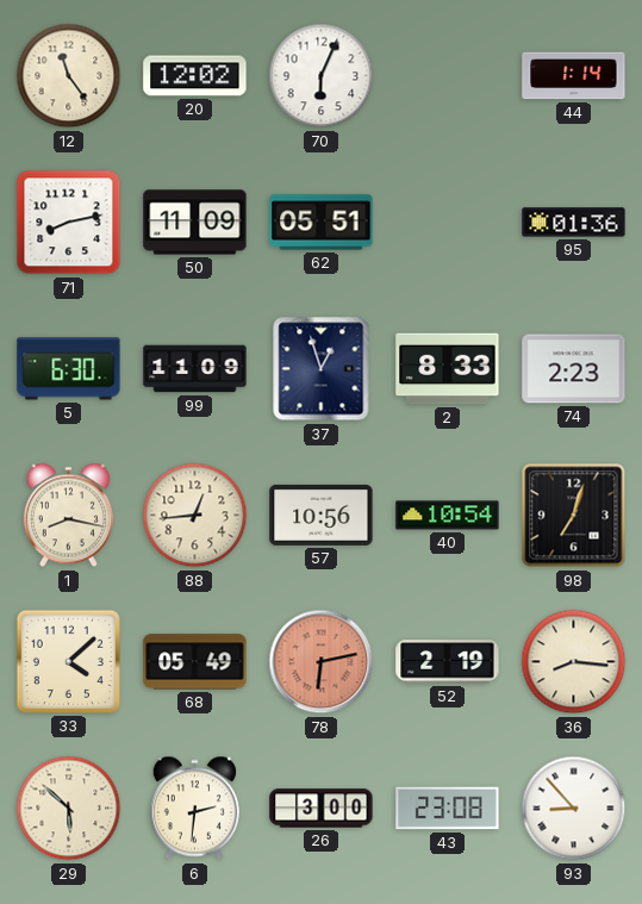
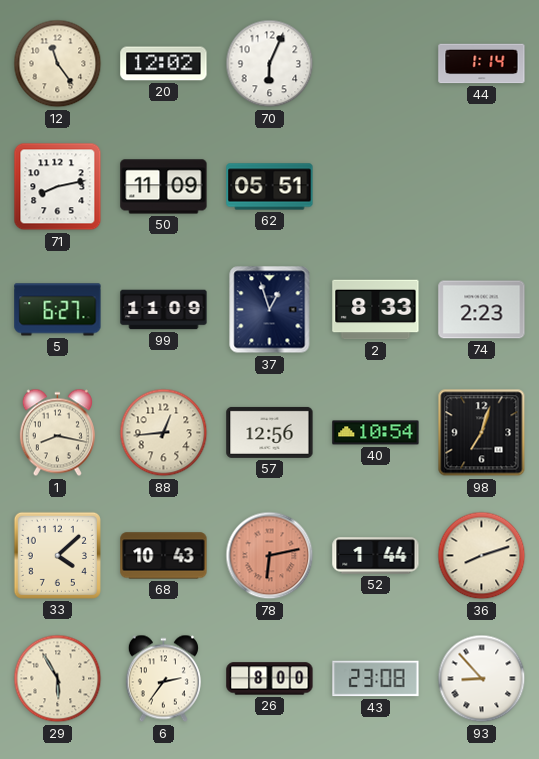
95: 01:36 -> none
5: 6:30 -> 6:27
57: 10:56 -> 12:56
68: 05:49 -> 10:43
52: 2:19 -> 1:44
36: 8:16 -> 8:12
29: 5:52 -> 5:55
6: 2:31 -> 2:36
26: 3:00 -> 8:00
